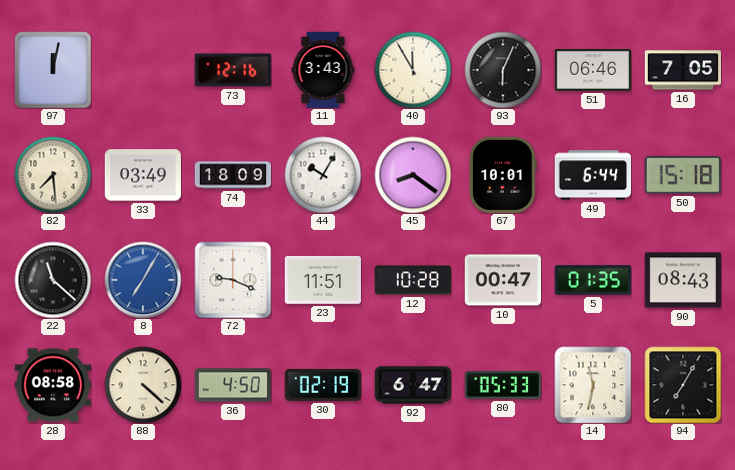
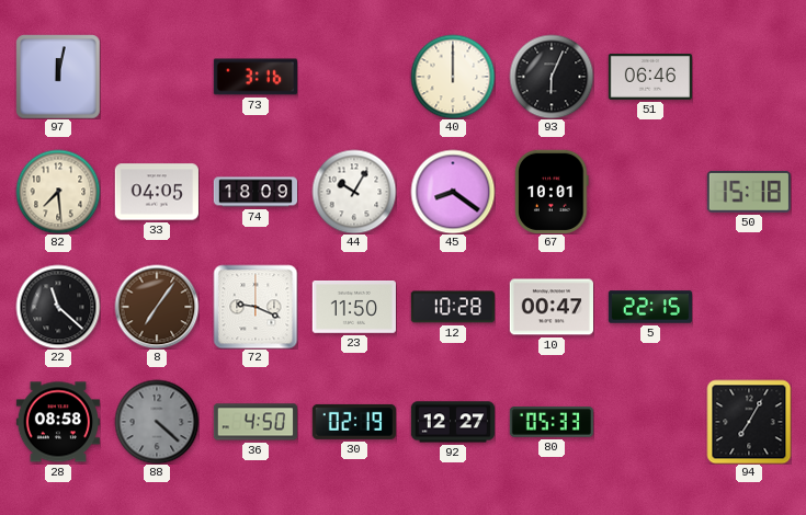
73: 12:16 -> 3:16
11: 3:43 -> none
40: 11:55 -> 12:00
16: 7:05 -> none
33: 03:49 -> 04:05
49: 6:44 -> none
8: 7:05 -> 7:06
8 dial: blue -> brown
23: 11:51 -> 11:50
5: 01:35 -> 22:15
90: 08:43 -> none
88 dial: cream -> grey
92: 6:47 -> 12:27
14: 11:32 -> none
